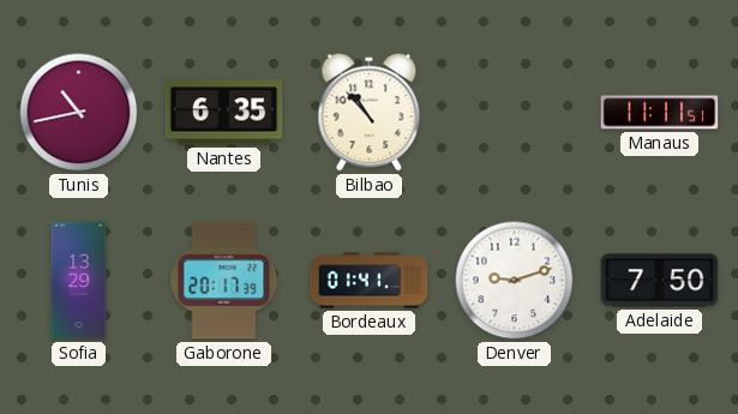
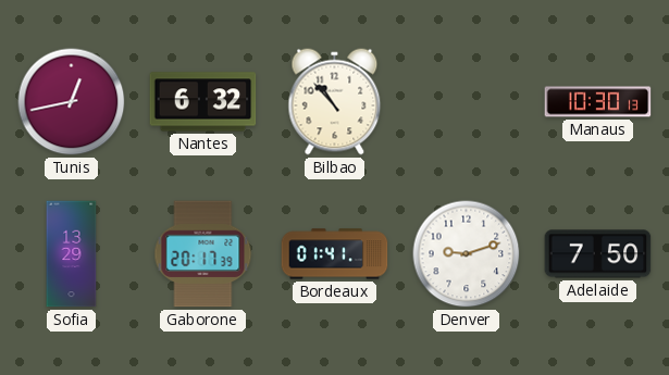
Tunis: 10:43 -> 12:43
Nantes: 6:35 -> 6:32
Manaus: 11:11 -> 10:30
